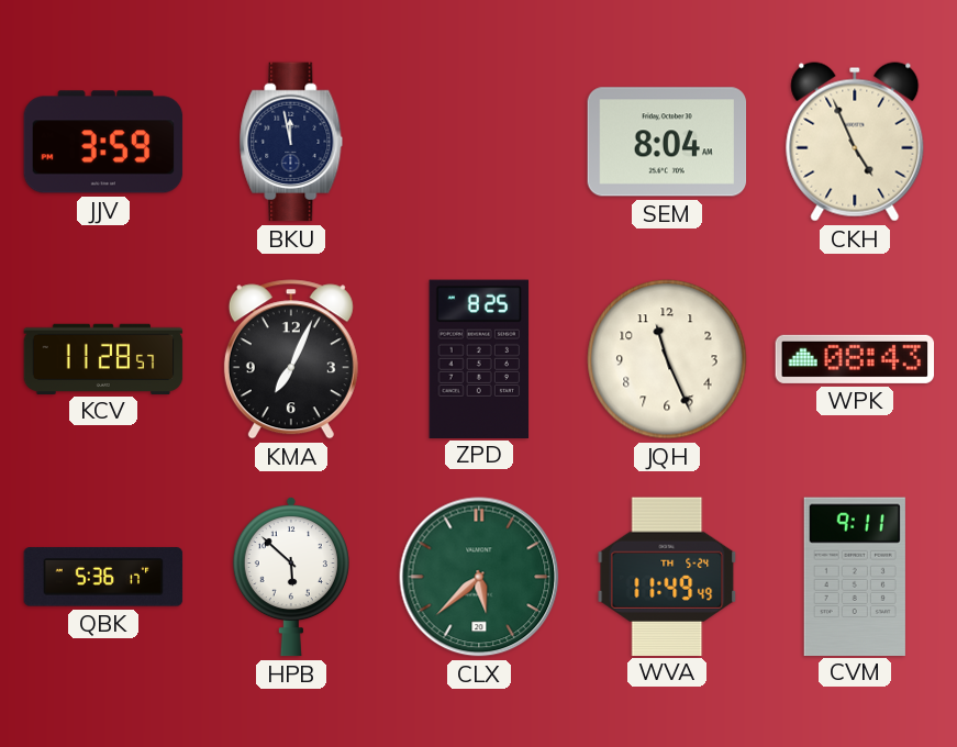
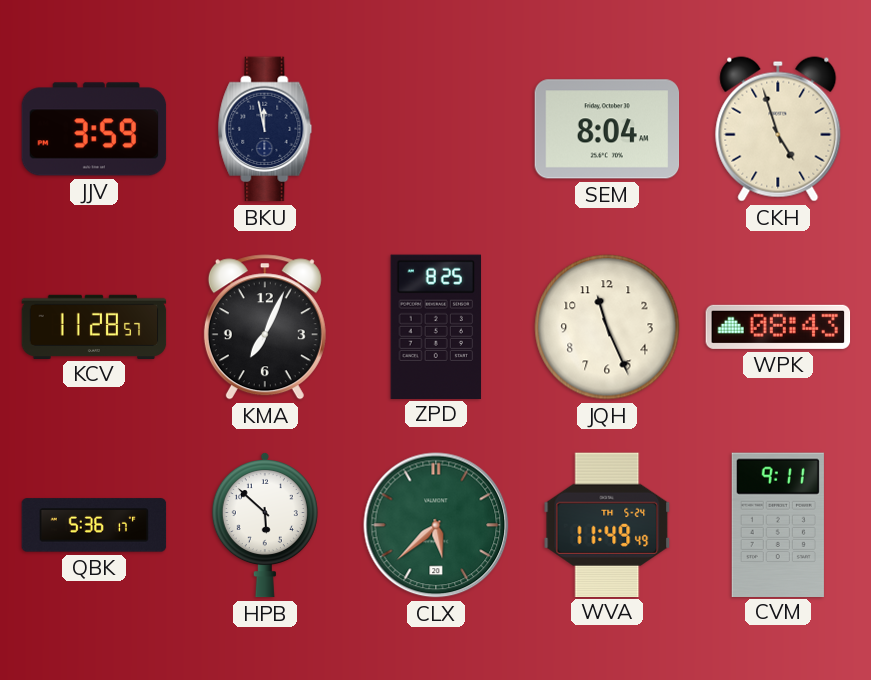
CKH: 4:56 -> 4:57
